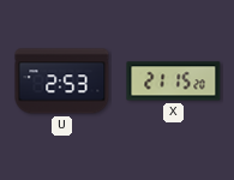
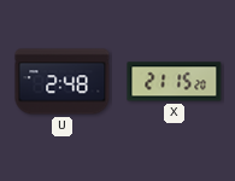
U: 2:53 -> 2:48
